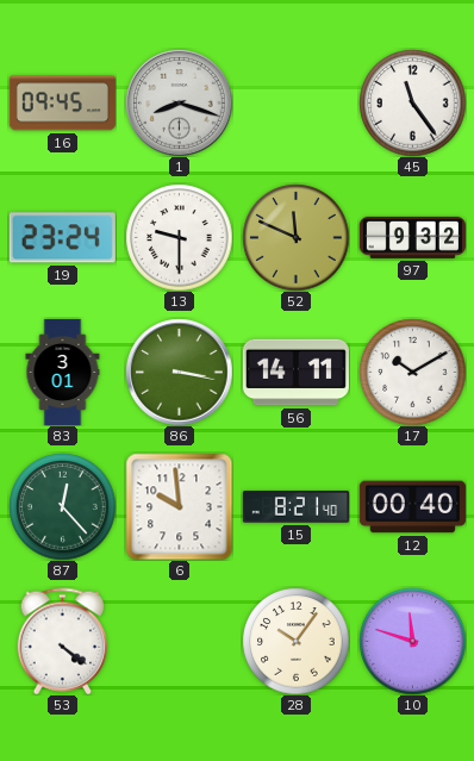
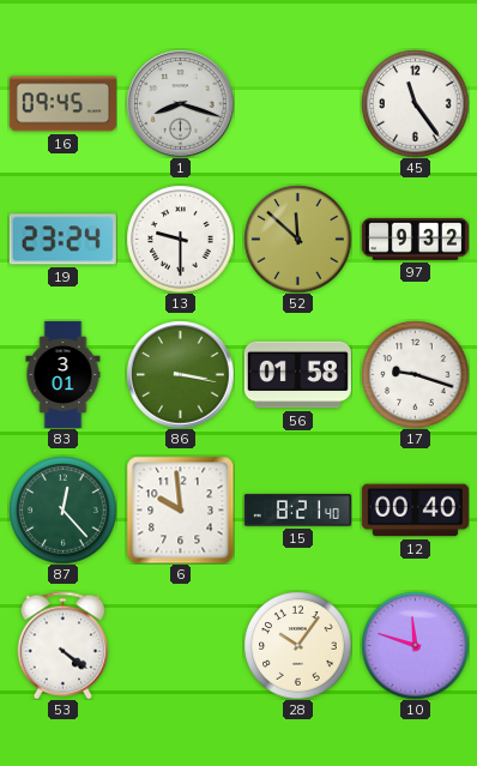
52: 11:49 -> 11:52
56: 14:11 -> 01:58
17: 10:10 -> 9:18
